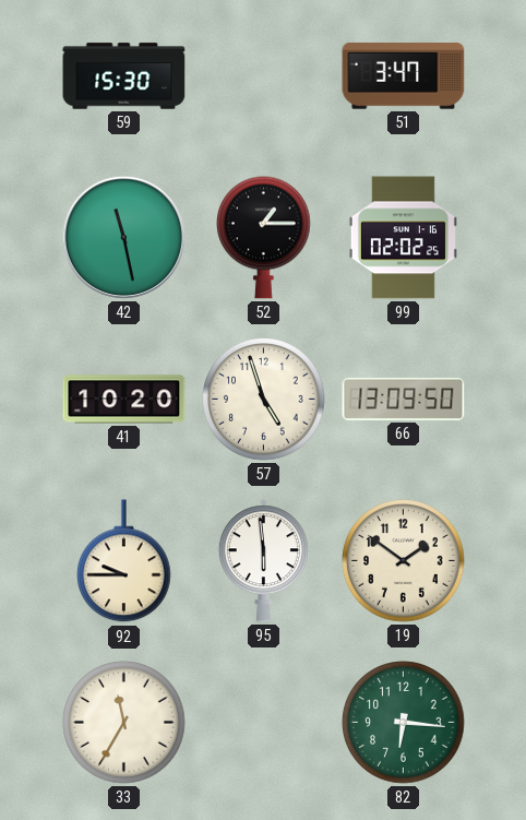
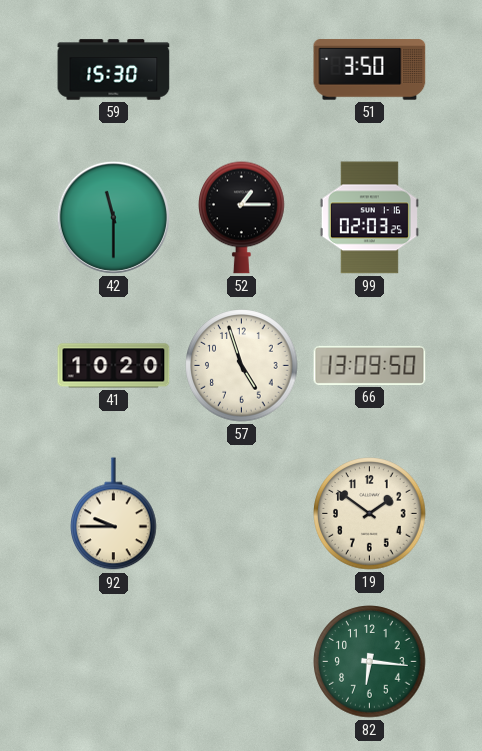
51: 3:47 -> 3:50
42: 11:28 -> 11:30
99: 02:02 -> 02:03
95: 5:59 -> none
33: 11:35 -> none
